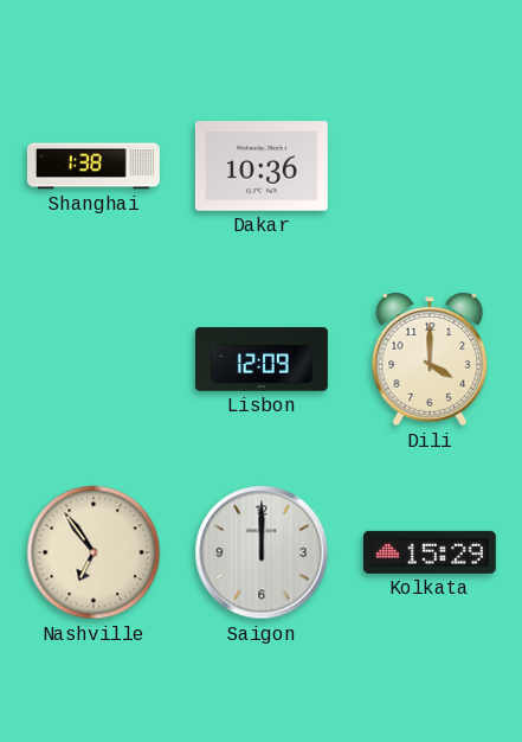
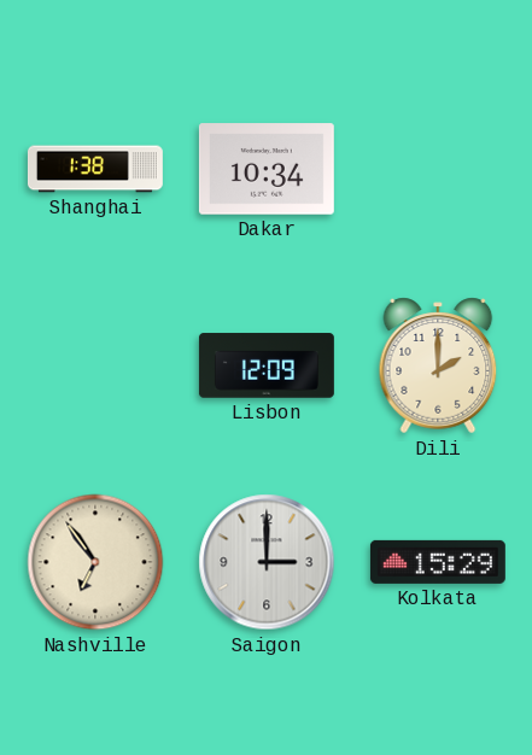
Dakar: 10:36 -> 10:34
Dili: 4:00 -> 2:00
Saigon: 12:00 -> 3:00
